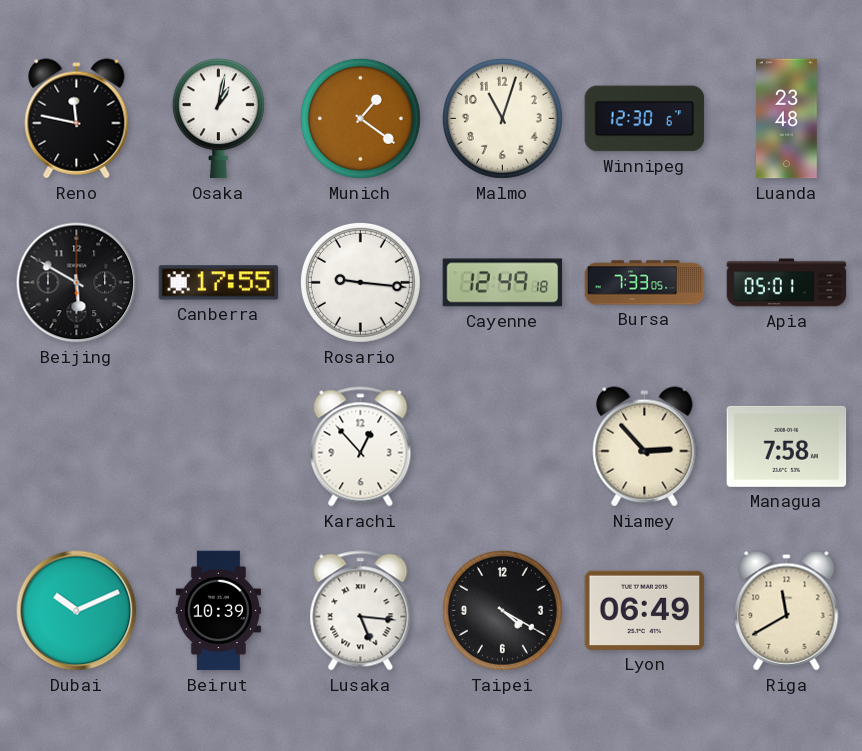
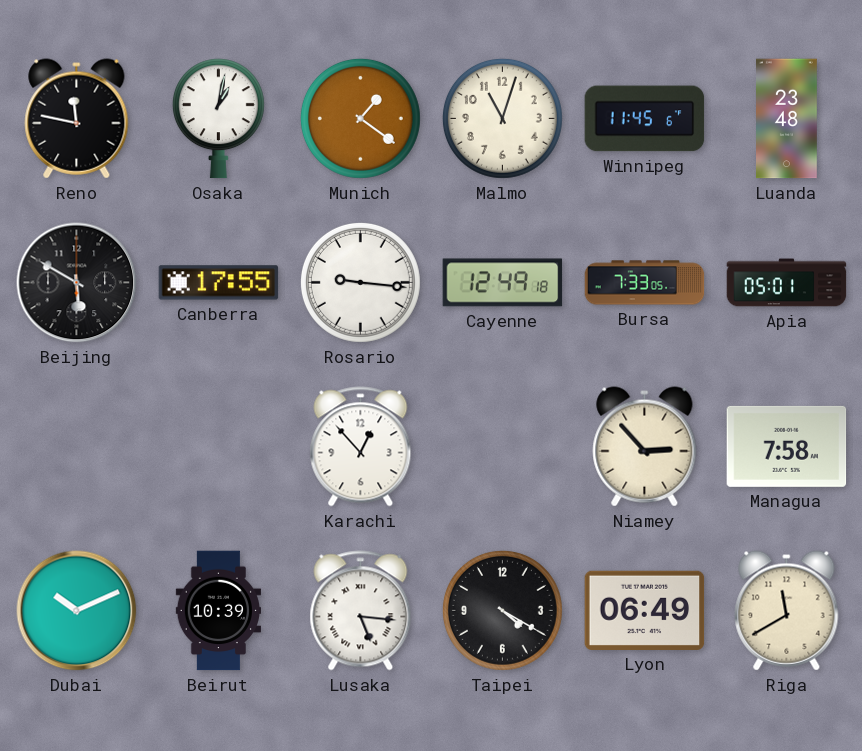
Winnipeg: 12:30 -> 11:45
